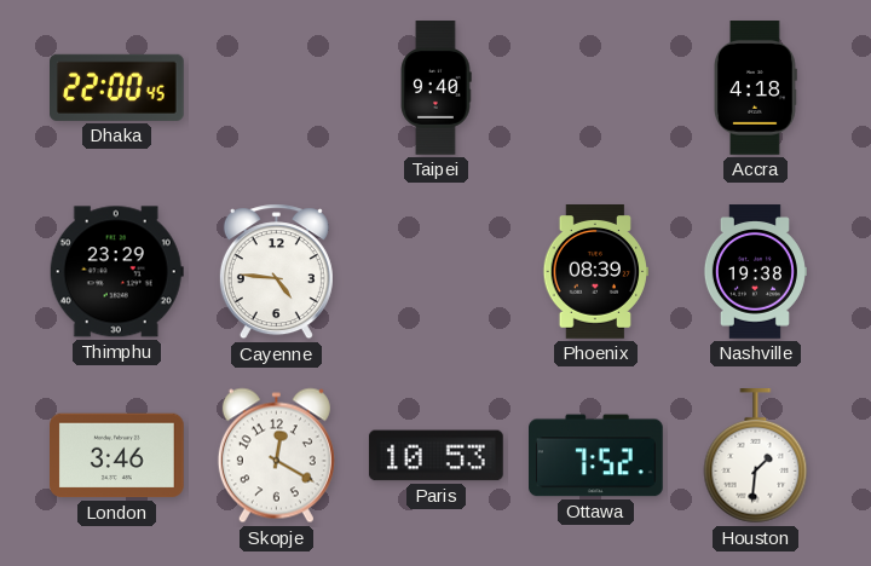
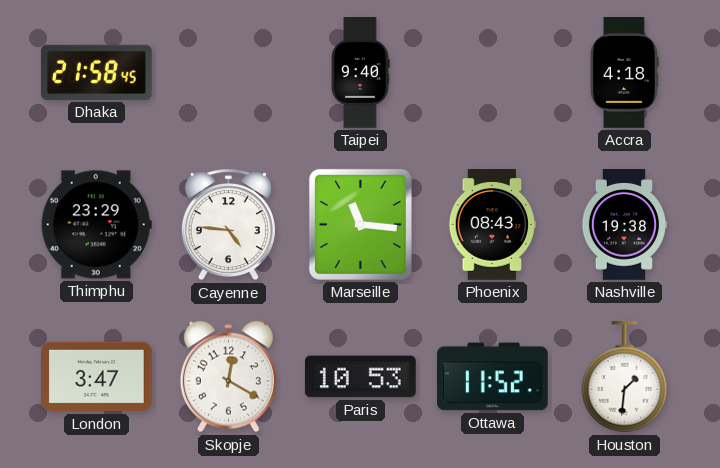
Dhaka: 22:00 -> 21:58
Marseille: none -> 11:16
Phoenix: 08:39 -> 08:43
London: 3:46 -> 3:47
Ottawa: 7:52 -> 11:52
